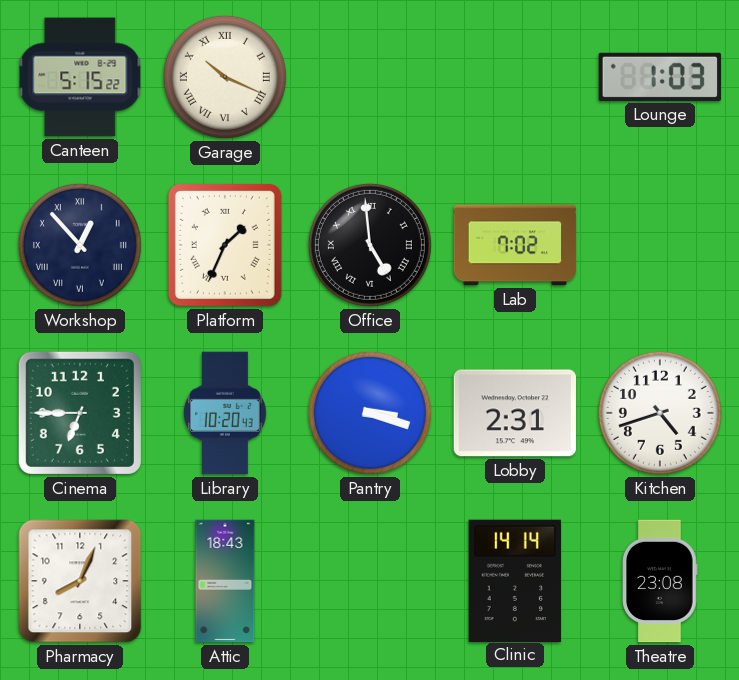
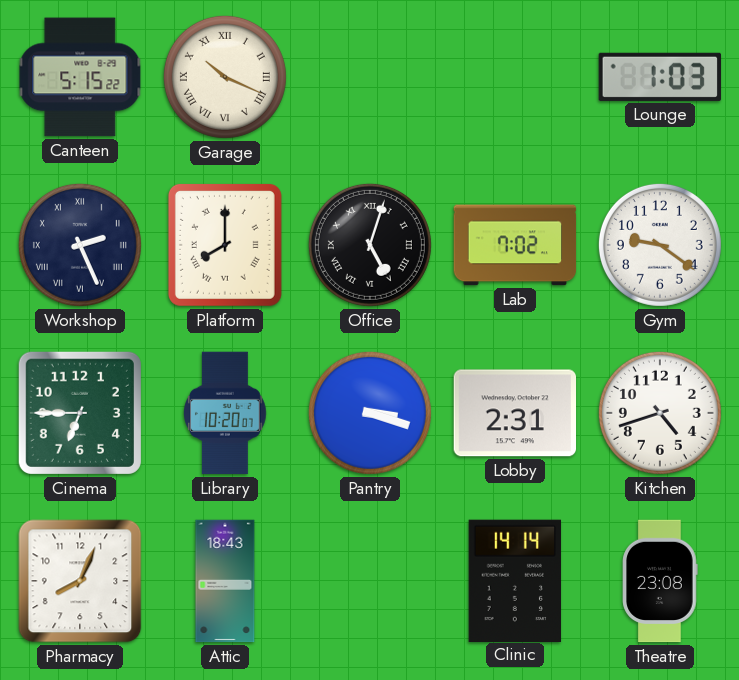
Workshop: 12:53 -> 2:26
Platform: 1:34 -> 8:00
Office: 4:59 -> 5:03
Gym: none -> 9:21
Library: 10:20:43 -> 10:20:07
